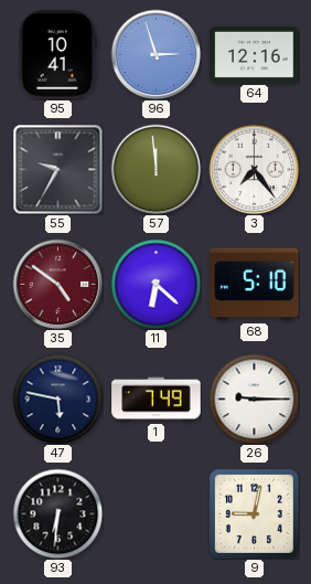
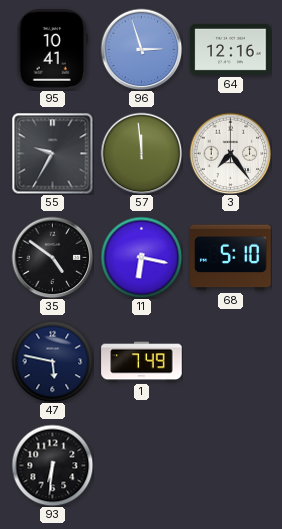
35 dial: burgundy -> black
11: 6:22 -> 6:17
26: 9:15 -> none
9: 9:02 -> none
